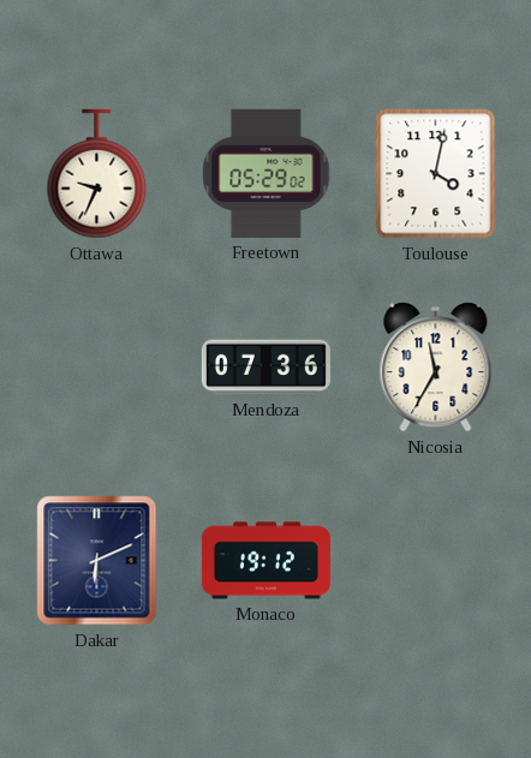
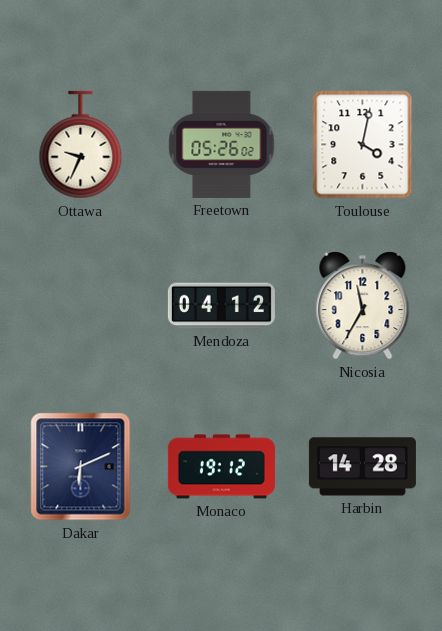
Freetown: 05:29 -> 05:26
Mendoza: 07:36 -> 04:12
Harbin: none -> 14:28
